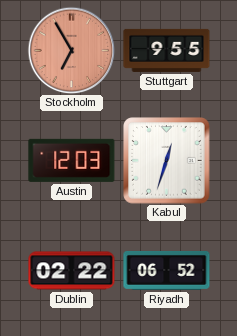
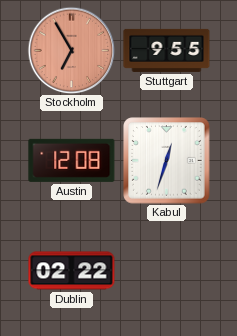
Austin: 12:03 -> 12:08
Riyadh: 06:52 -> none
